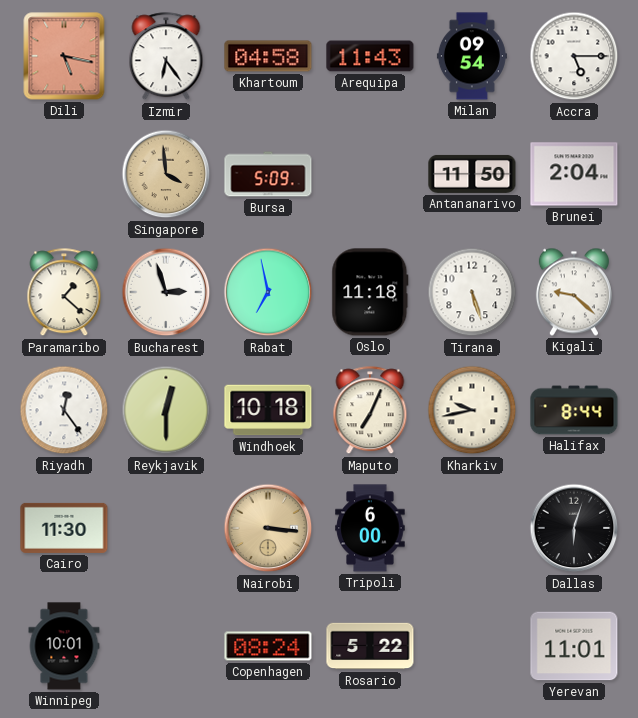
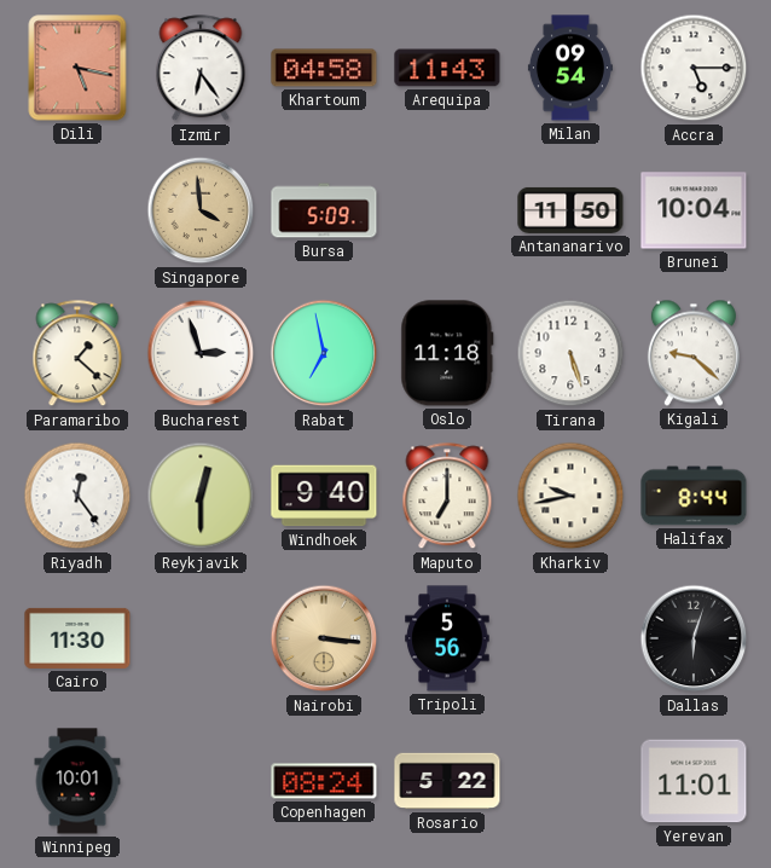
Brunei: 2:04 -> 10:04
Windhoek: 10:18 -> 9:40
Maputo: 7:04 -> 7:00
Tripoli: 6:00 -> 5:56
